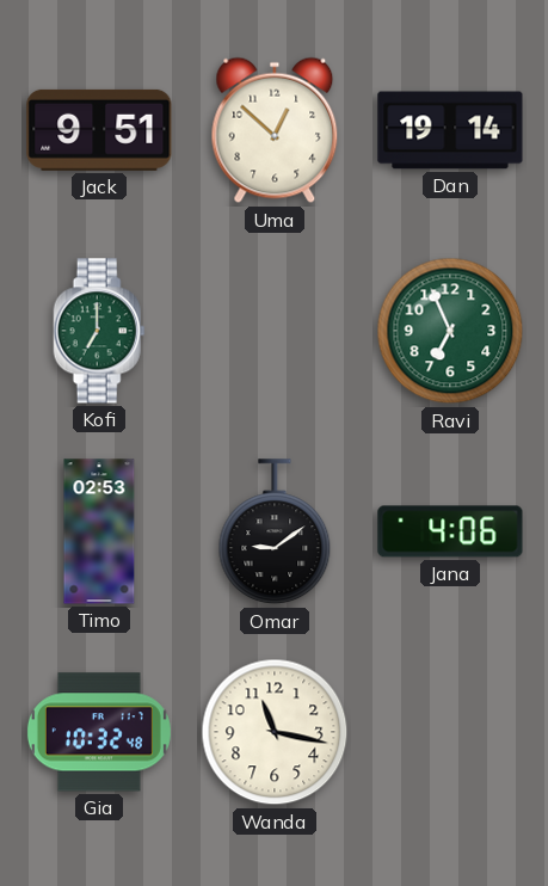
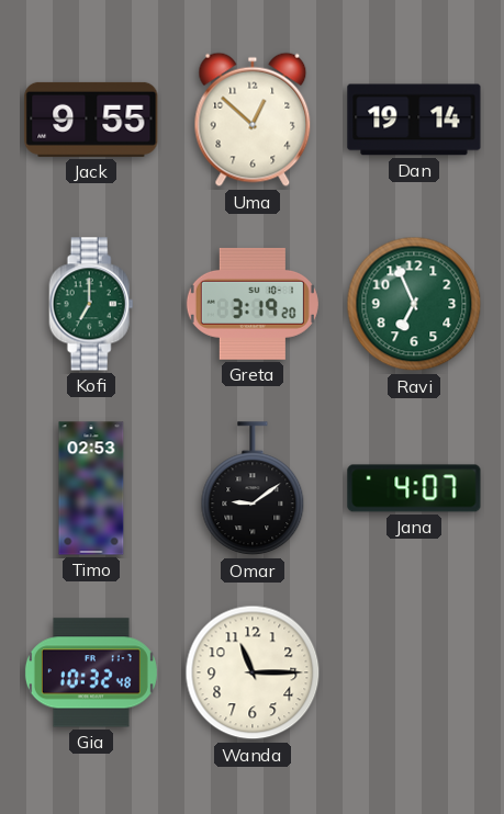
Jack: 9:51 -> 9:55
Greta: none -> 3:19
Jana: 4:06 -> 4:07
Wanda: 11:17 -> 11:15
